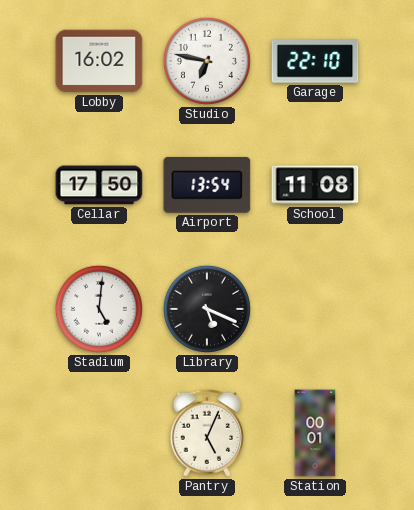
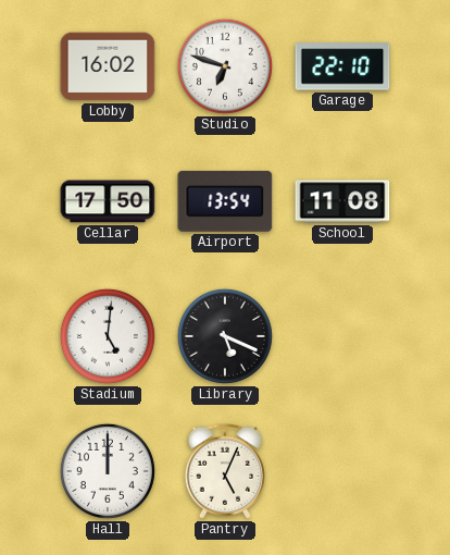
Studio: 6:47 -> 6:48
Hall: none -> 12:00
Station: 00:01 -> none
